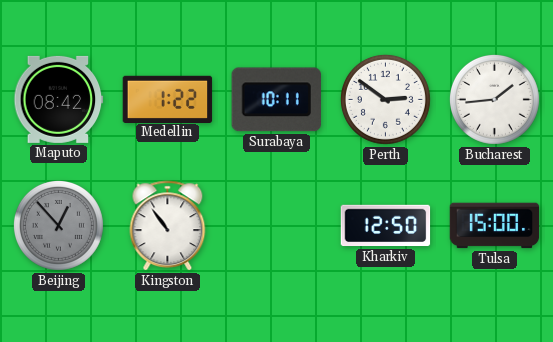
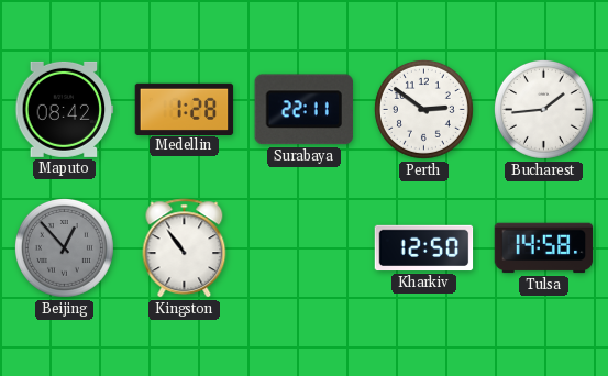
Medellin: 1:22 -> 1:28
Surabaya: 10:11 -> 22:11
Tulsa: 15:00 -> 14:58
